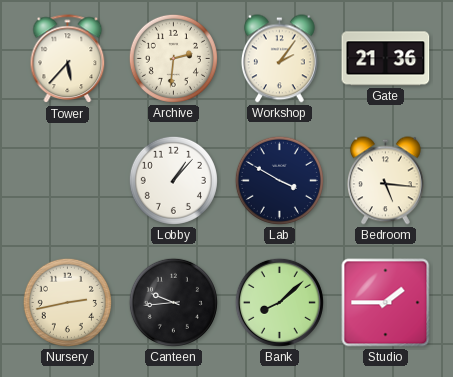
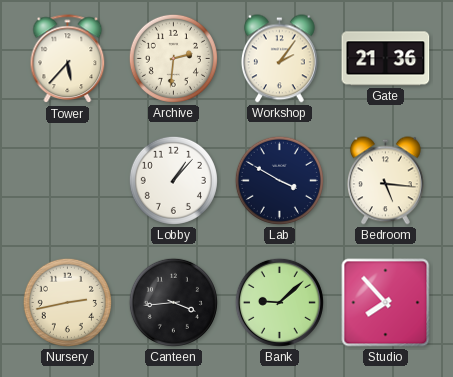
Canteen: 9:44 -> 3:44
Bank: 8:08 -> 9:08
Studio: 1:45 -> 7:53
